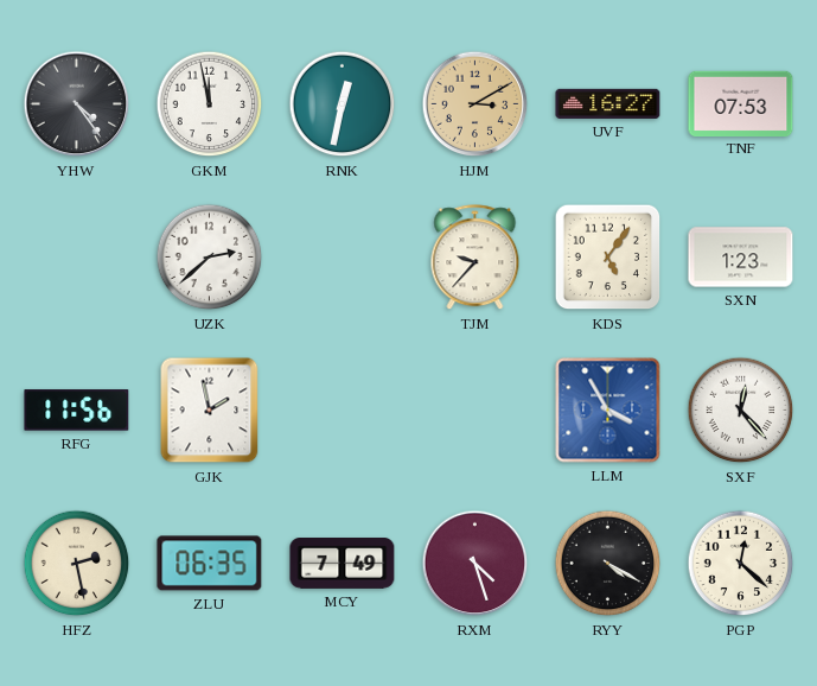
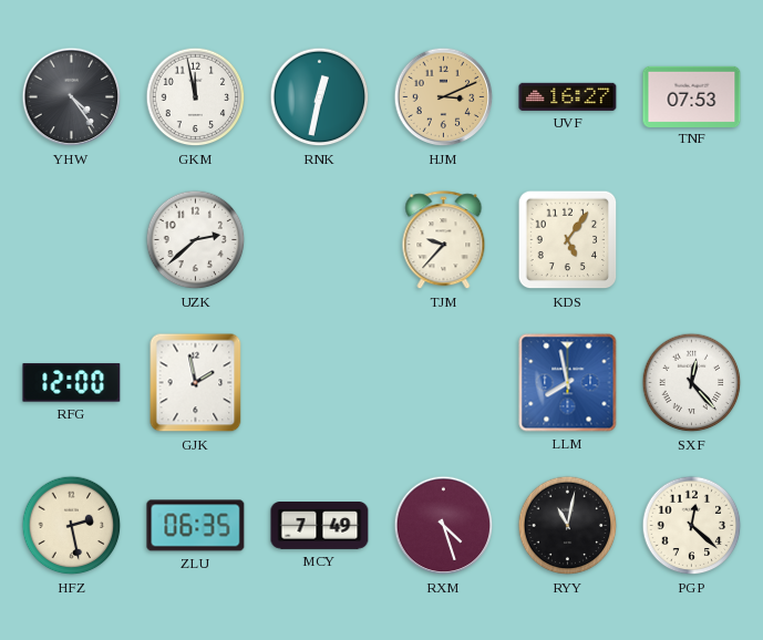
HJM: 3:10 -> 3:11
SXN: 1:23 -> none
RFG: 11:56 -> 12:00
LLM: 3:55 -> 7:58
RYY: 4:20 -> 11:02
